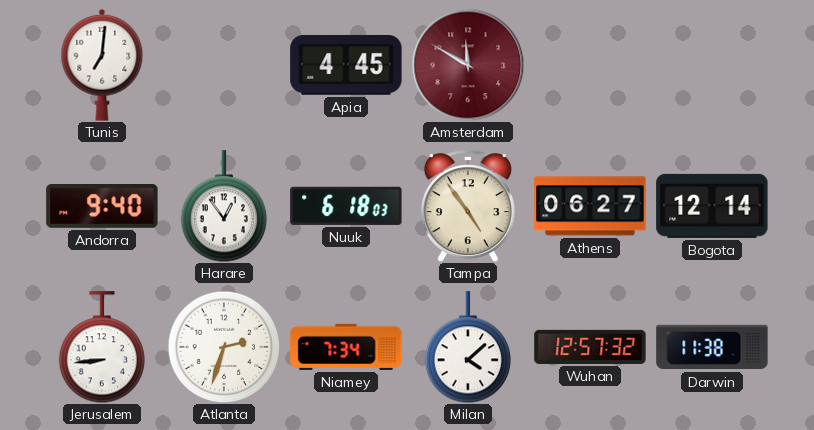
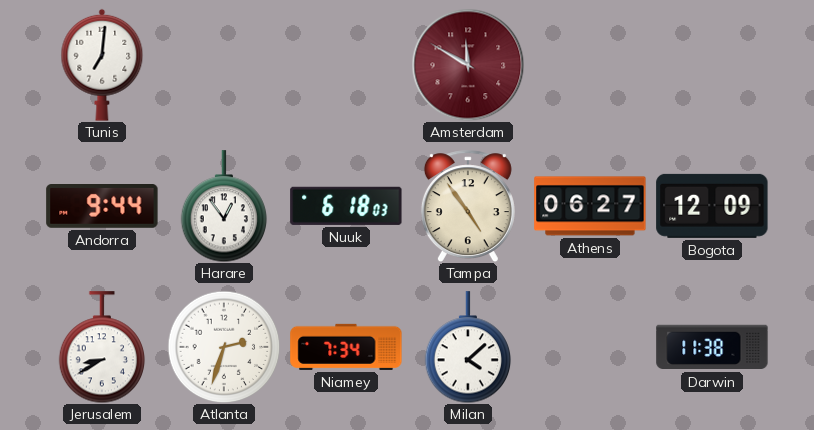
Apia: 4:45 -> none
Andorra: 9:40 -> 9:44
Bogota: 12:14 -> 12:09
Jerusalem: 8:44 -> 8:40
Wuhan: 12:57 -> none
